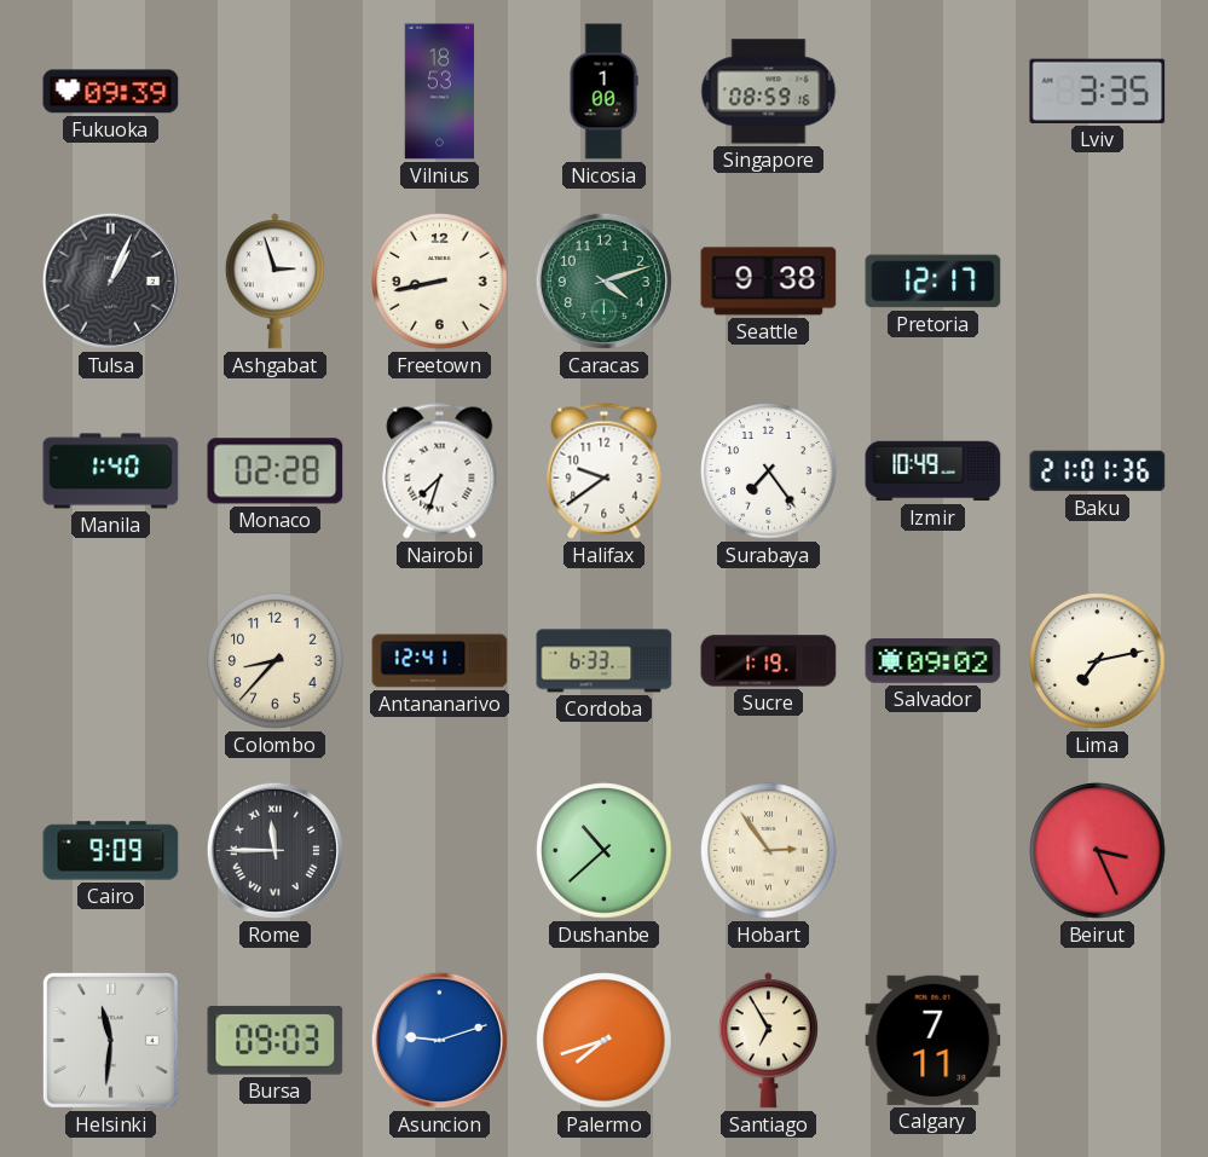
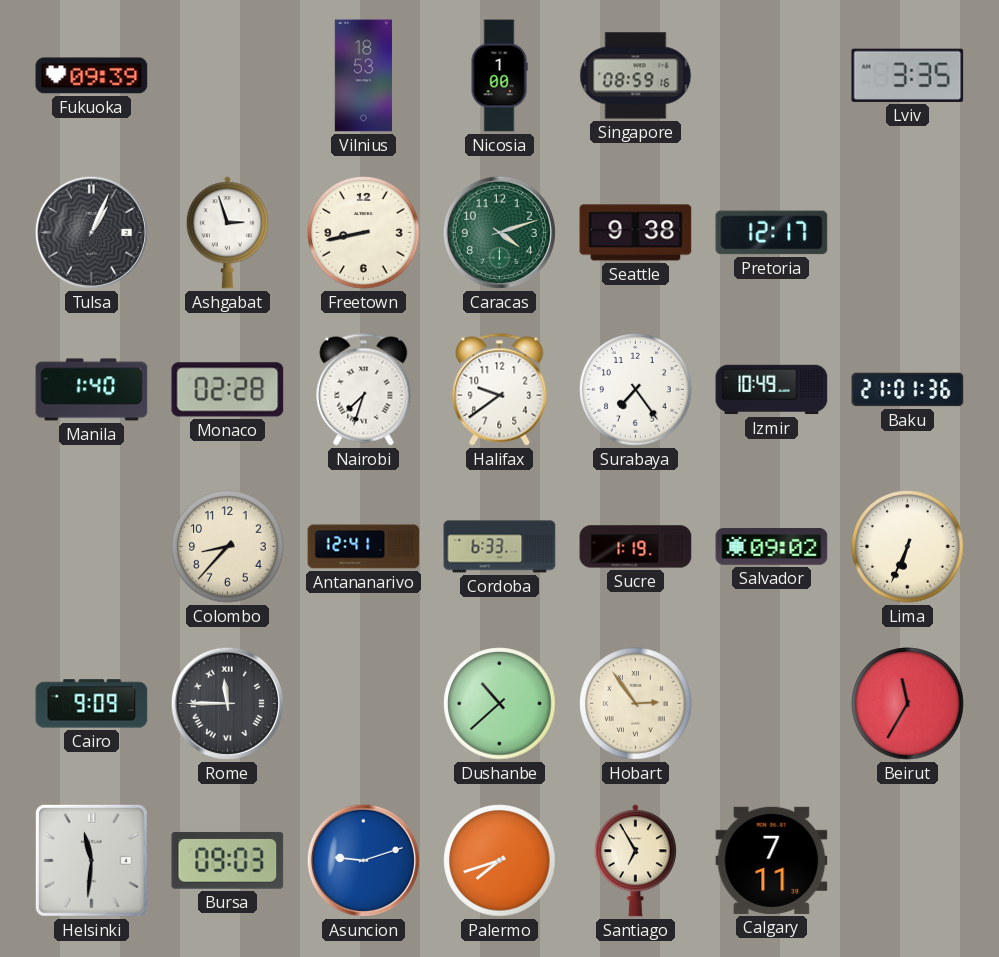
Lima: 7:13 -> 6:34
Beirut: 3:26 -> 11:35
